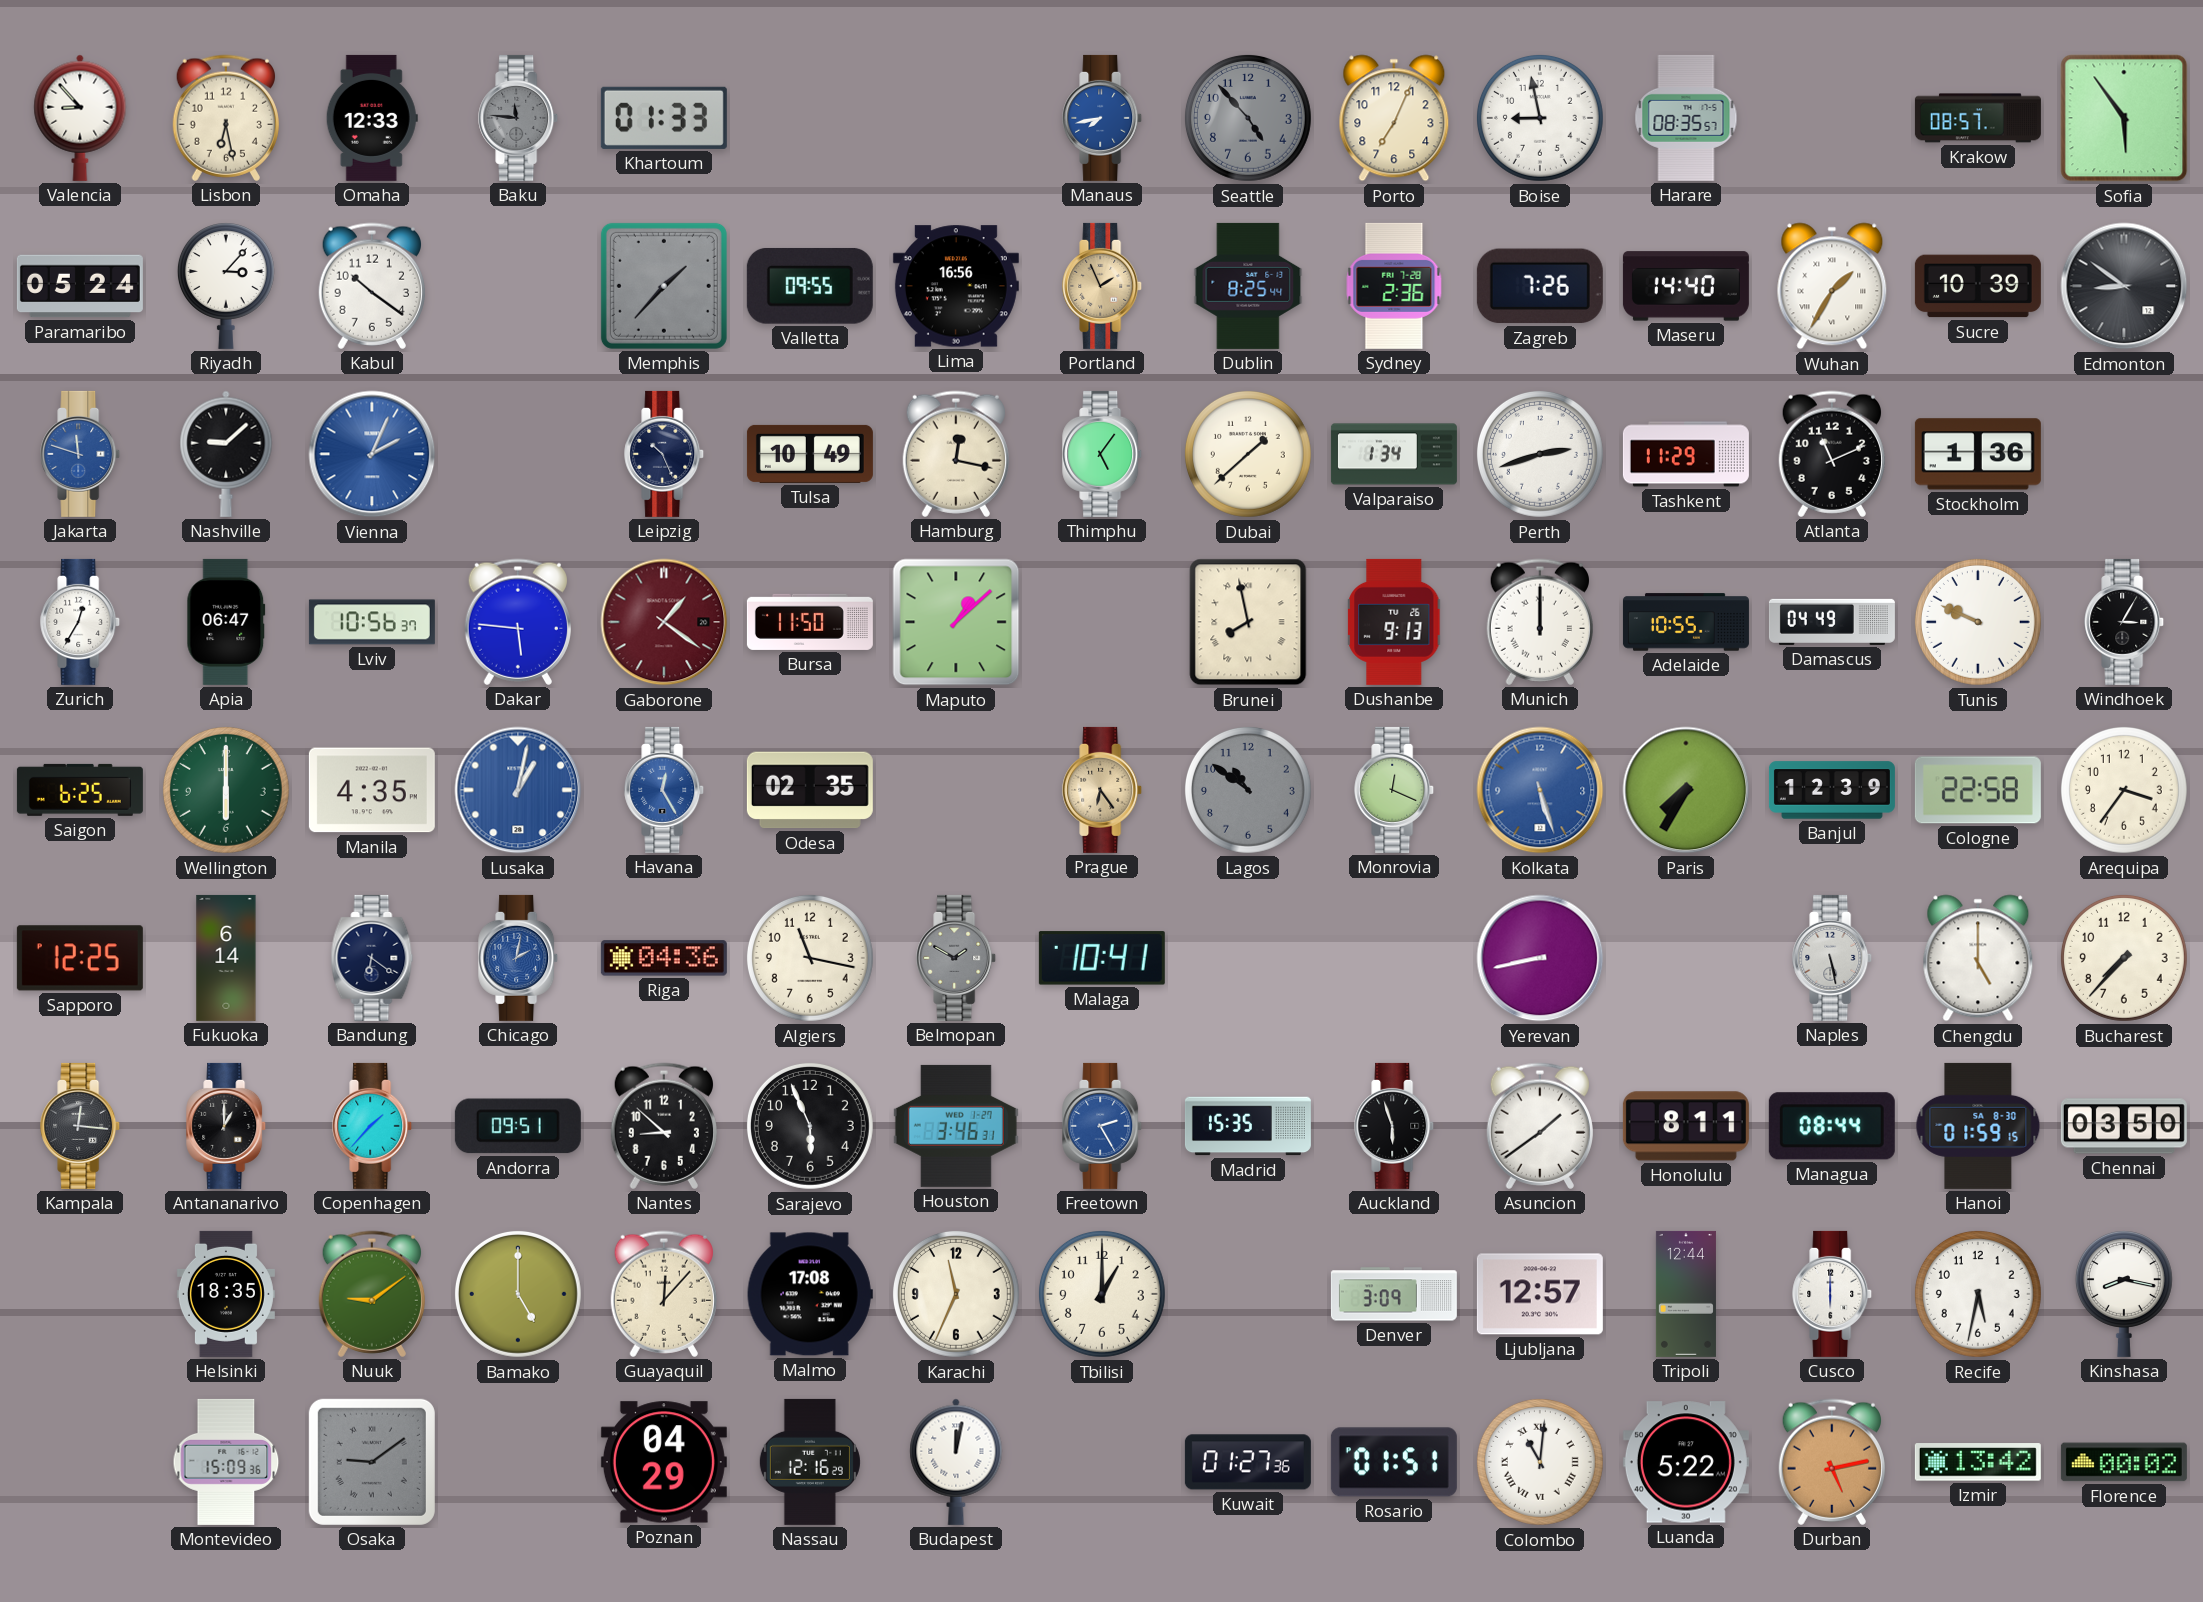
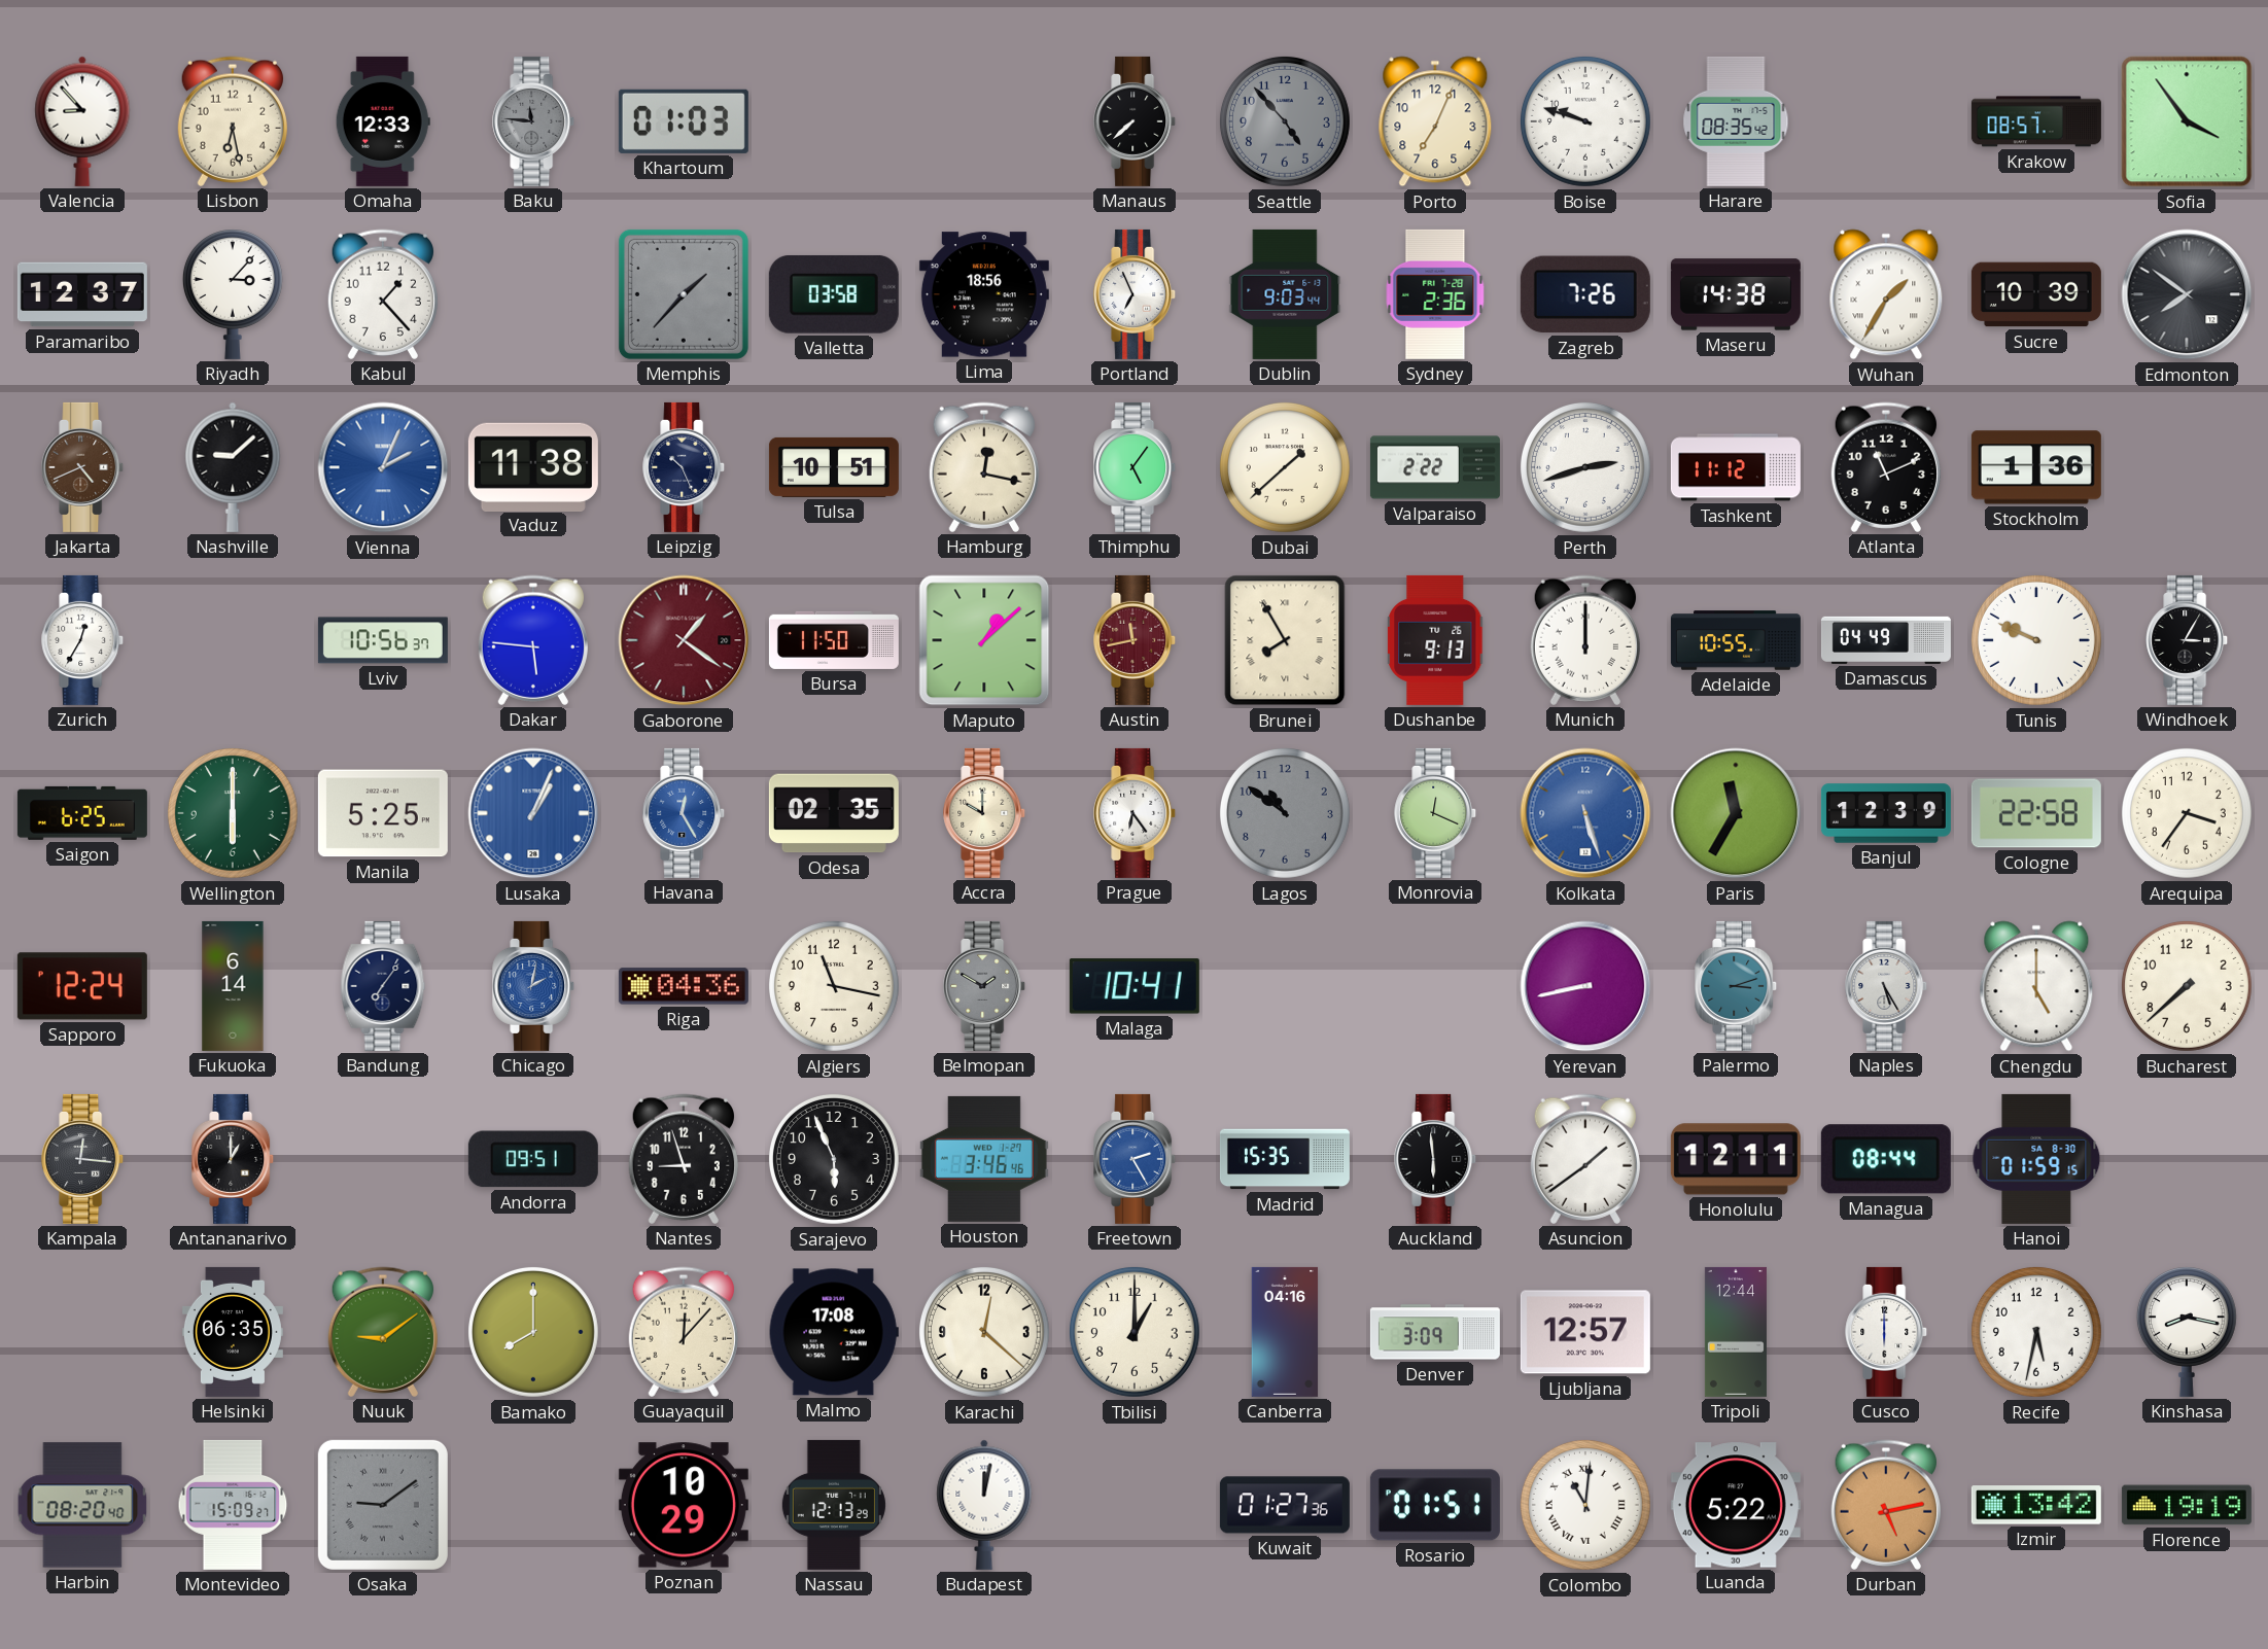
Khartoum: 01:33 -> 01:03
Manaus: 7:43 -> 7:38
Manaus dial: blue -> black
Boise: 8:58 -> 9:48
Harare: 08:35:57 -> 08:35:42
Sofia: 5:54 -> 3:54
Paramaribo: 05:24 -> 12:37
Kabul: 10:21 -> 1:23
Valletta: 09:55 -> 03:58
Lima: 16:56 -> 18:56
Portland: 1:56 -> 6:56
Portland dial: champagne -> white
Dublin: 8:25 -> 9:03
Maseru: 14:40 -> 14:38
Edmonton: 8:51 -> 7:51
Jakarta: 11:48 -> 4:41
Jakarta dial: blue -> brown
Vaduz: none -> 11:38
Tulsa: 10:49 -> 10:51
Valparaiso: 1:34 -> 2:22
Tashkent: 11:29 -> 11:12
Apia: 06:47 -> none
Austin: none -> 11:43
Brunei: 7:58 -> 7:55
Manila: 4:35 -> 5:25
Lusaka: 1:02 -> 1:04
Accra: none -> 10:00
Prague dial: champagne -> white
Paris: 7:35 -> 11:35
Sapporo: 12:25 -> 12:24
Bandung: 6:21 -> 7:06
Palermo: none -> 3:12
Naples: 5:28 -> 5:25
Bucharest: 7:37 -> 7:38
Copenhagen: 1:37 -> none
Nantes: 8:52 -> 8:57
Houston: 3:46:31 -> 3:46:46
Auckland: 5:57 -> 5:59
Honolulu: 8:11 -> 12:11
Chennai: 03:50 -> none
Helsinki: 18:35 -> 06:35
Bamako: 5:00 -> 8:00
Karachi: 11:34 -> 12:22
Canberra: none -> 04:16
Harbin: none -> 08:20
Montevideo: 15:09:36 -> 15:09:27
Poznan: 04:29 -> 10:29
Nassau: 12:16 -> 12:13
Florence: 00:02 -> 19:19
